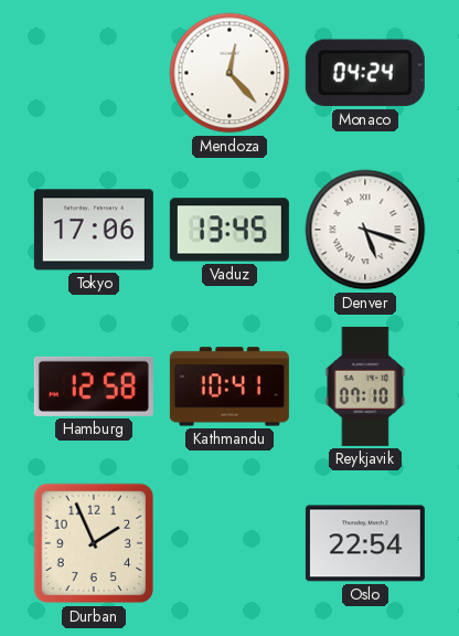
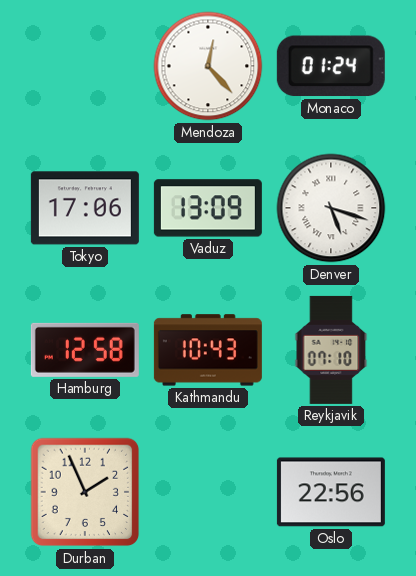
Monaco: 04:24 -> 01:24
Vaduz: 13:45 -> 13:09
Kathmandu: 10:41 -> 10:43
Oslo: 22:54 -> 22:56
